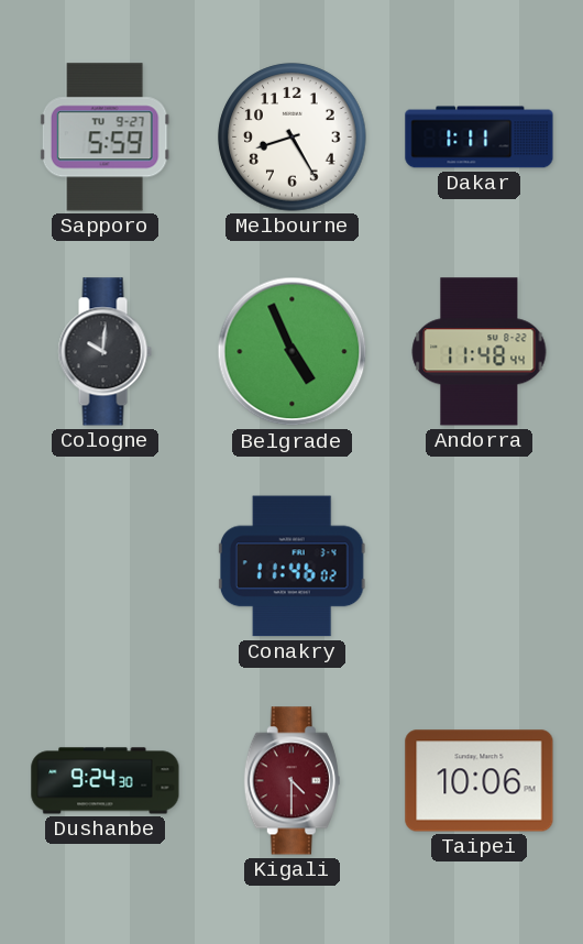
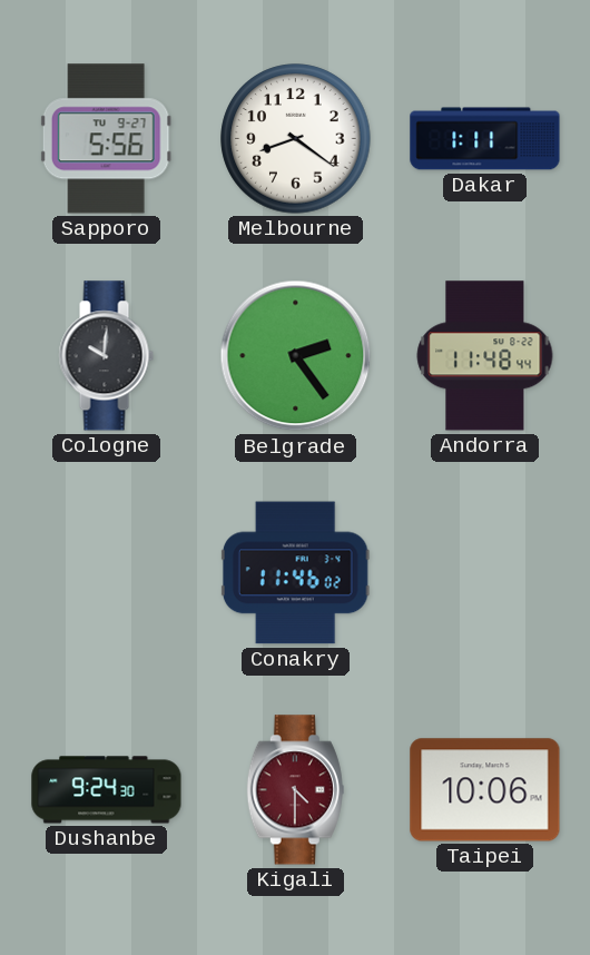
Sapporo: 5:59 -> 5:56
Melbourne: 8:25 -> 8:21
Belgrade: 4:56 -> 2:24
